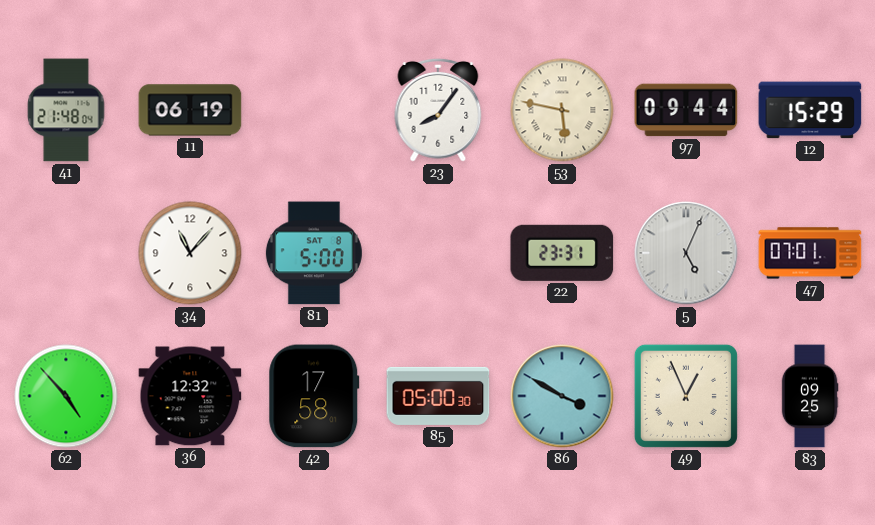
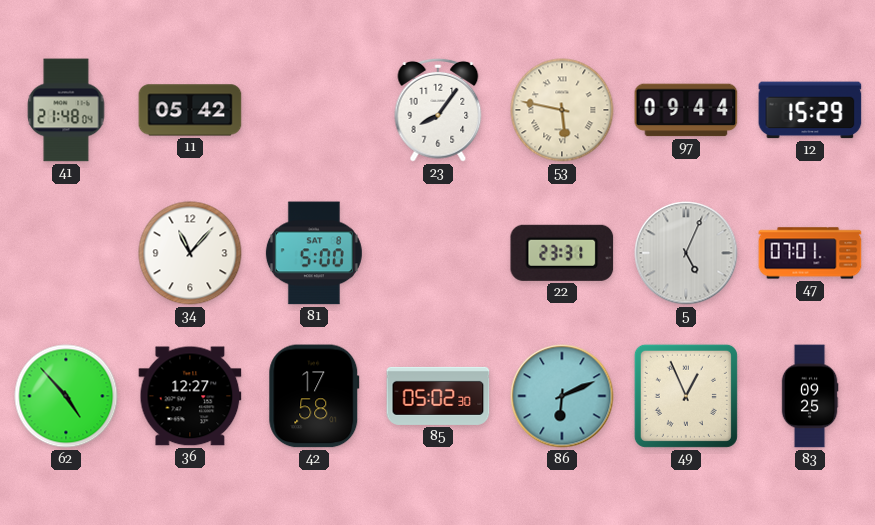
11: 06:19 -> 05:42
36: 12:32 -> 12:27
85: 05:00 -> 05:02
86: 3:50 -> 6:11
